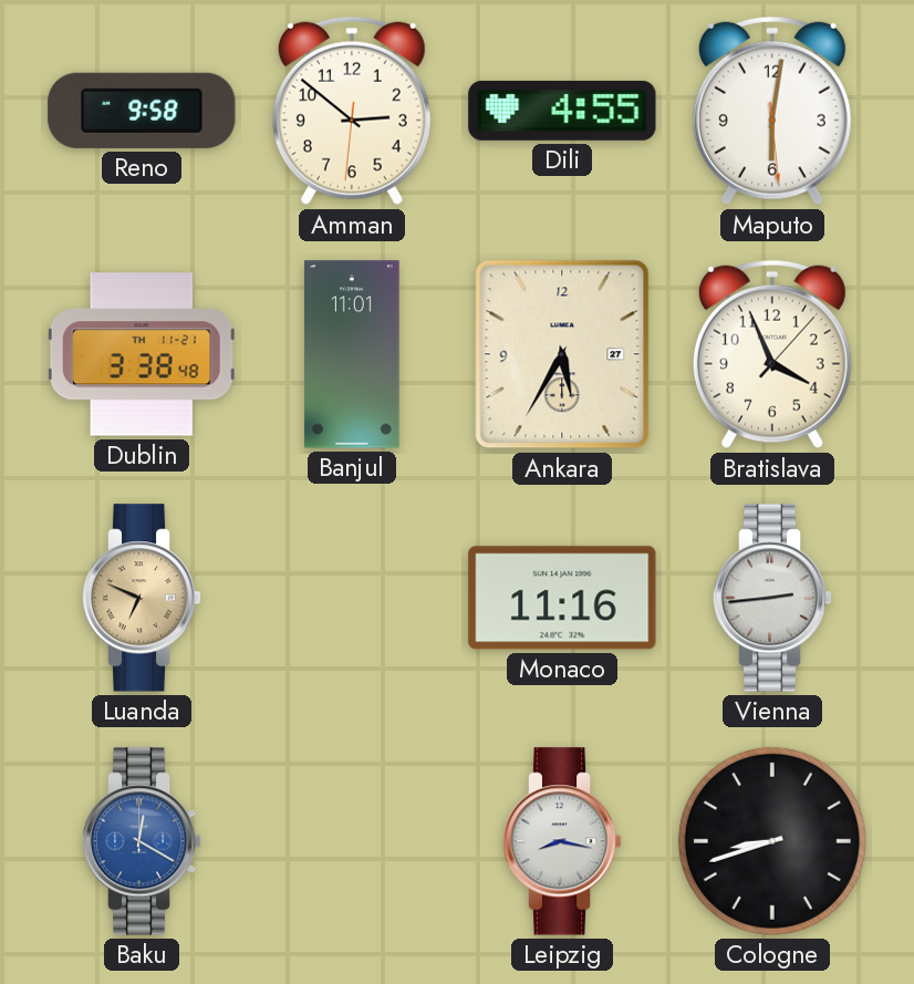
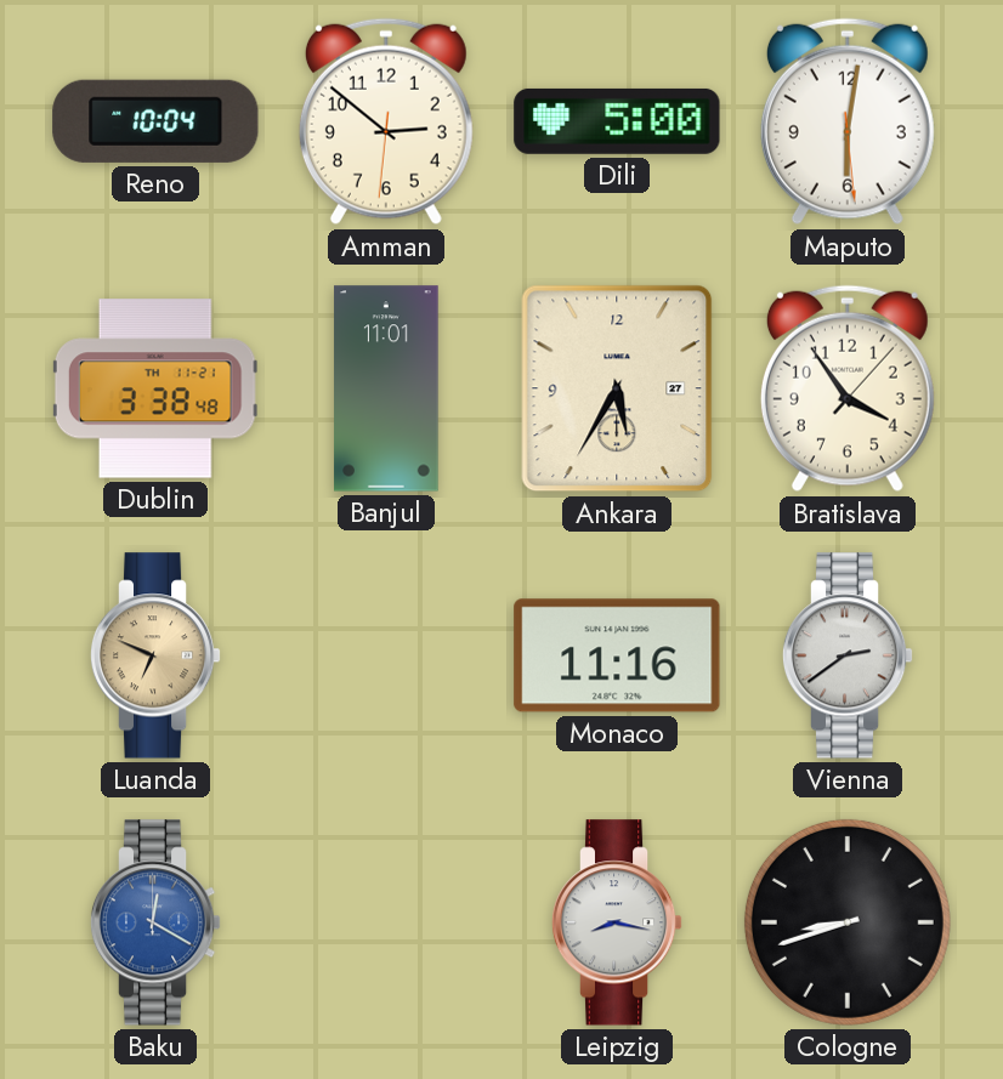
Reno: 9:58 -> 10:04
Dili: 4:55 -> 5:00
Bratislava: 3:56 -> 3:54
Vienna: 2:44 -> 2:39
